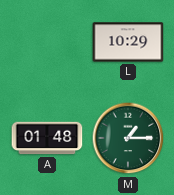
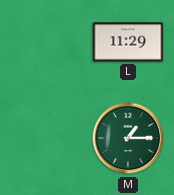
L: 10:29 -> 11:29
A: 01:48 -> none
